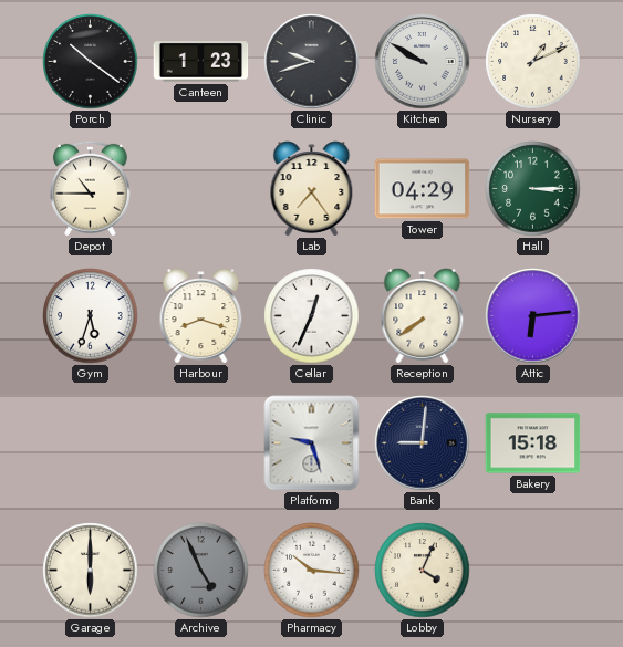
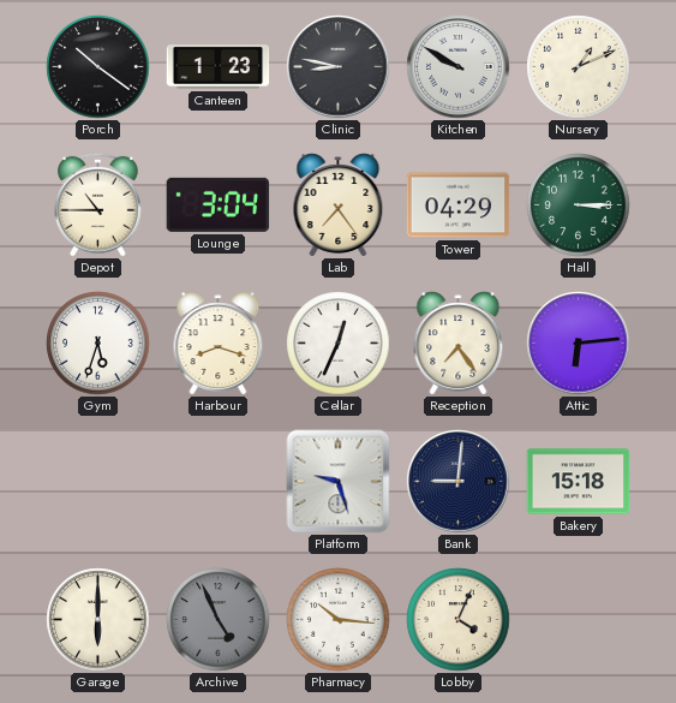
Clinic: 9:42 -> 8:47
Lounge: none -> 3:04
Reception: 7:39 -> 7:24
